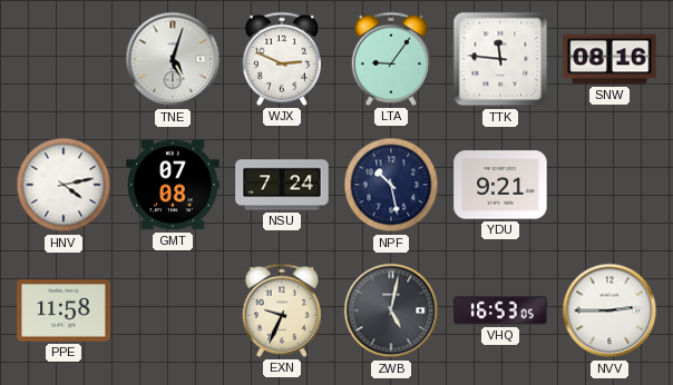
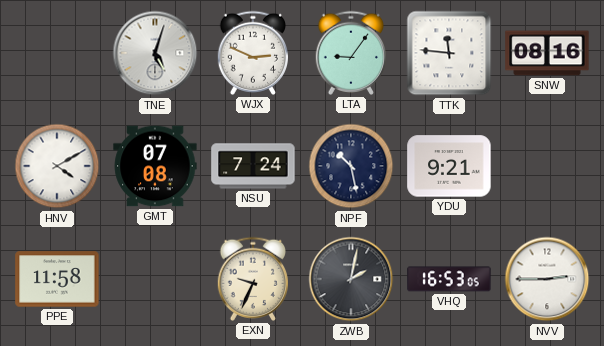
HNV: 4:13 -> 4:10
ZWB: 5:02 -> 2:02
